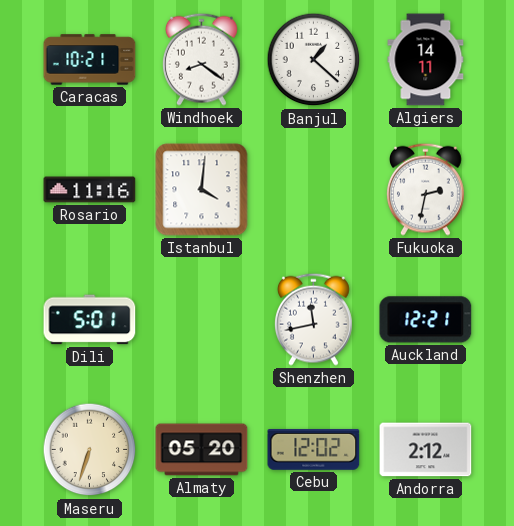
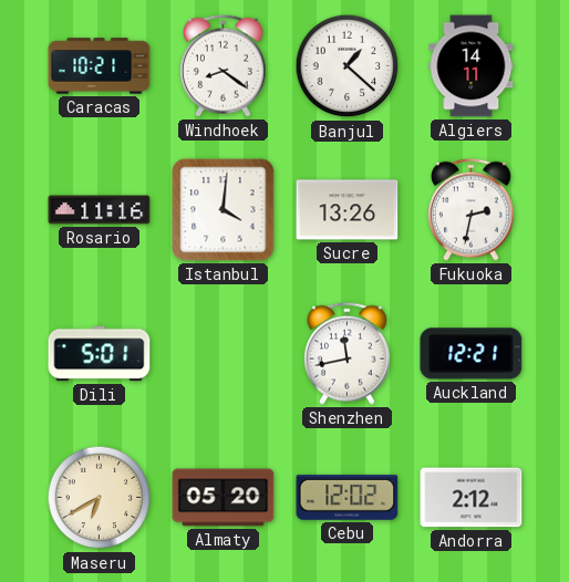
Sucre: none -> 13:26
Maseru: 6:33 -> 6:40
